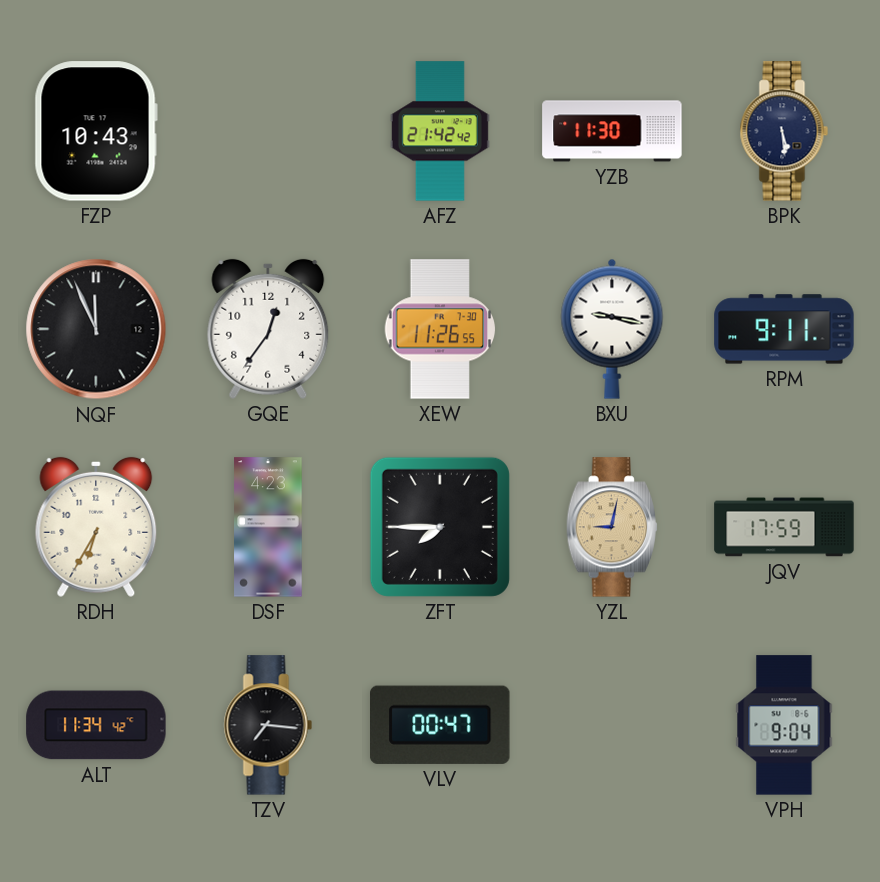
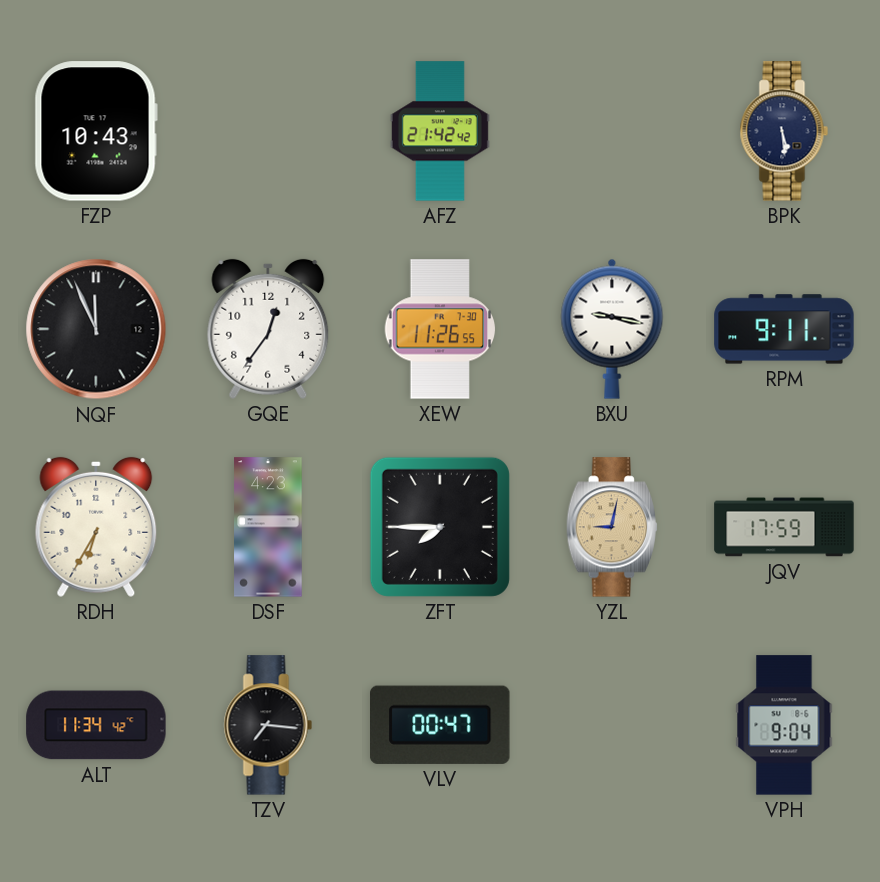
YZB: 11:30 -> none
